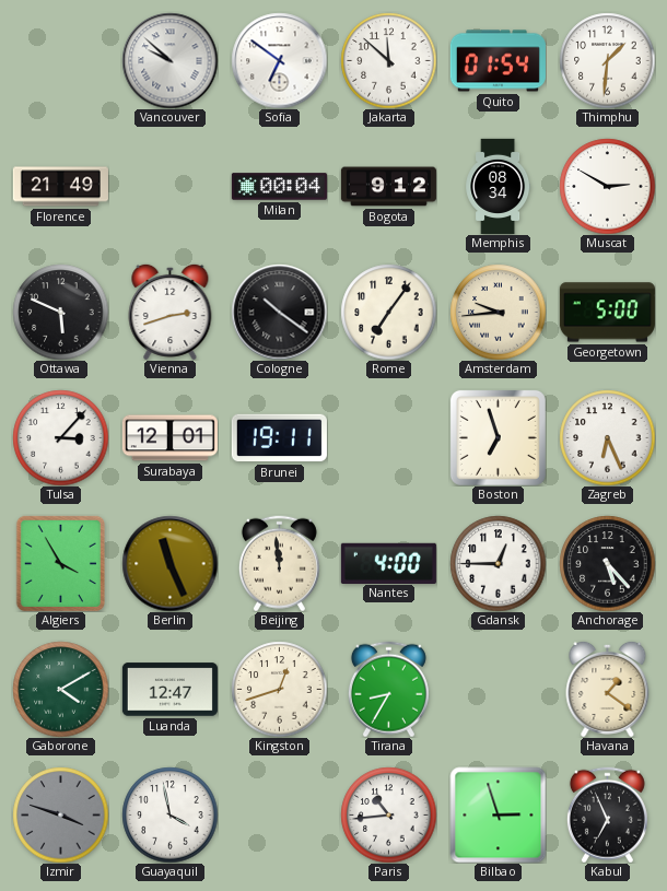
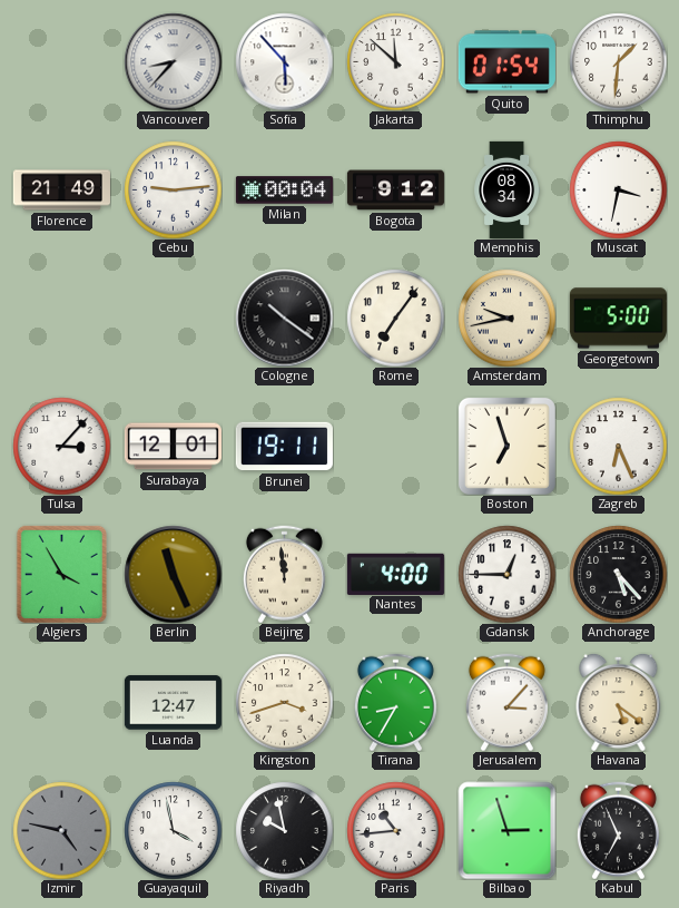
Vancouver: 9:52 -> 8:37
Sofia: 6:51 -> 5:53
Cebu: none -> 9:14
Muscat: 2:50 -> 3:32
Ottawa: 5:49 -> none
Vienna: 2:42 -> none
Amsterdam: 9:44 -> 9:43
Gaborone: 4:10 -> none
Kingston: 12:42 -> 3:42
Jerusalem: none -> 3:07
Havana: 1:21 -> 5:21
Izmir: 3:48 -> 4:47
Riyadh: none -> 9:58
